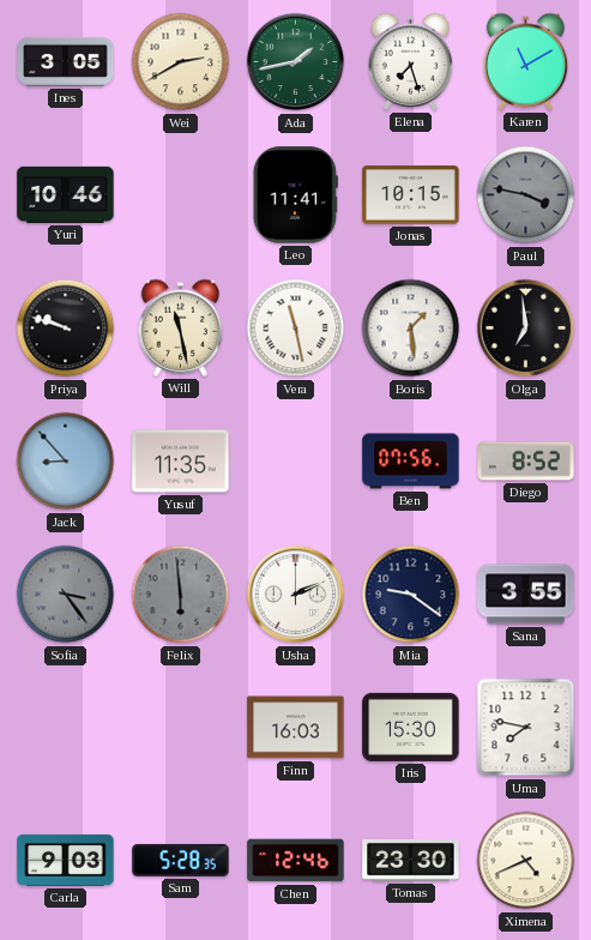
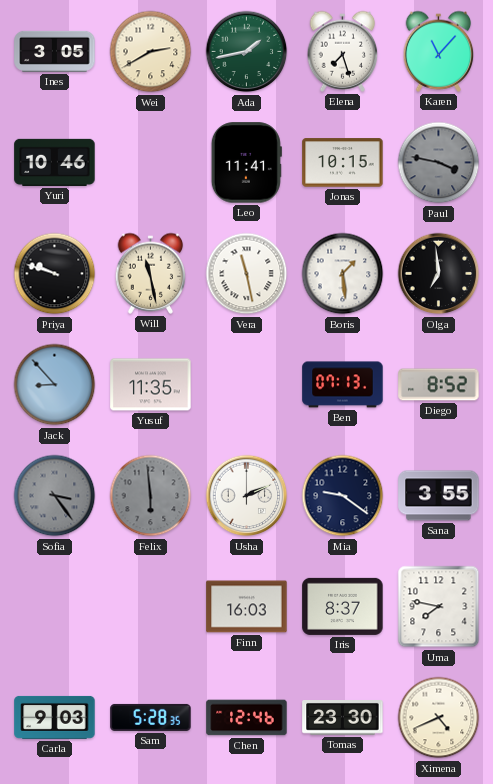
Karen: 11:10 -> 11:07
Ben: 07:56 -> 07:13
Iris: 15:30 -> 8:37
